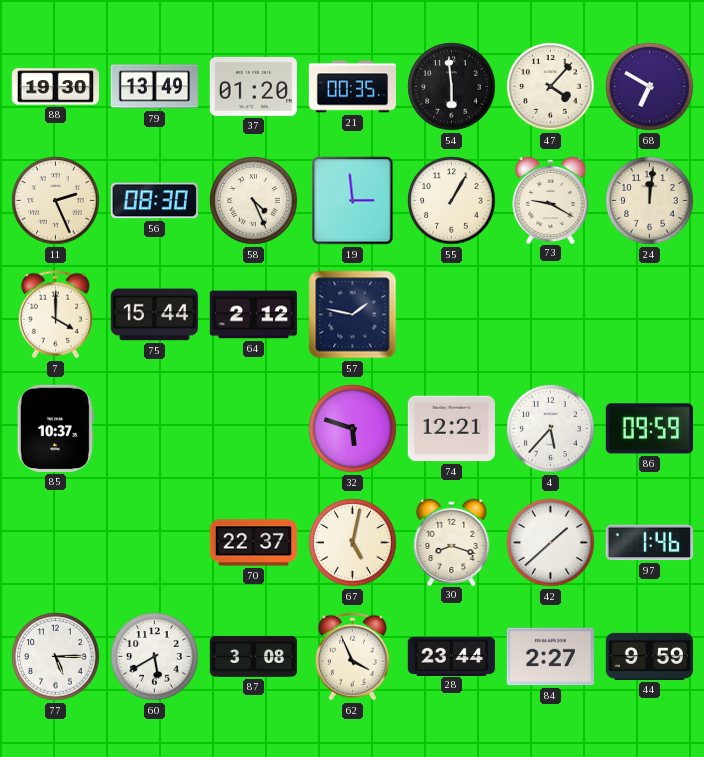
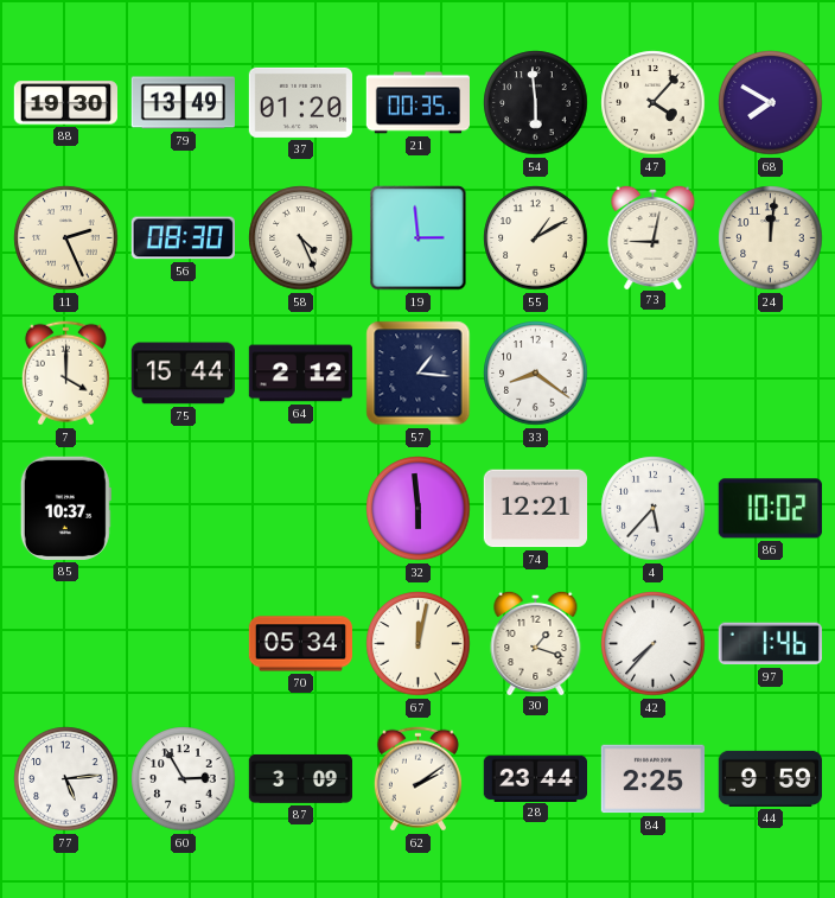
68: 6:50 -> 7:50
55: 1:05 -> 1:10
73: 9:20 -> 9:02
57: 1:47 -> 1:16
33: none -> 8:21
32: 5:48 -> 5:59
86: 09:59 -> 10:02
70: 22:37 -> 05:34
67: 5:02 -> 12:02
30: 8:18 -> 1:18
42: 1:38 -> 7:37
77: 5:15 -> 5:14
60: 5:40 -> 2:55
87: 3:08 -> 3:09
62: 3:56 -> 2:09
84: 2:27 -> 2:25
